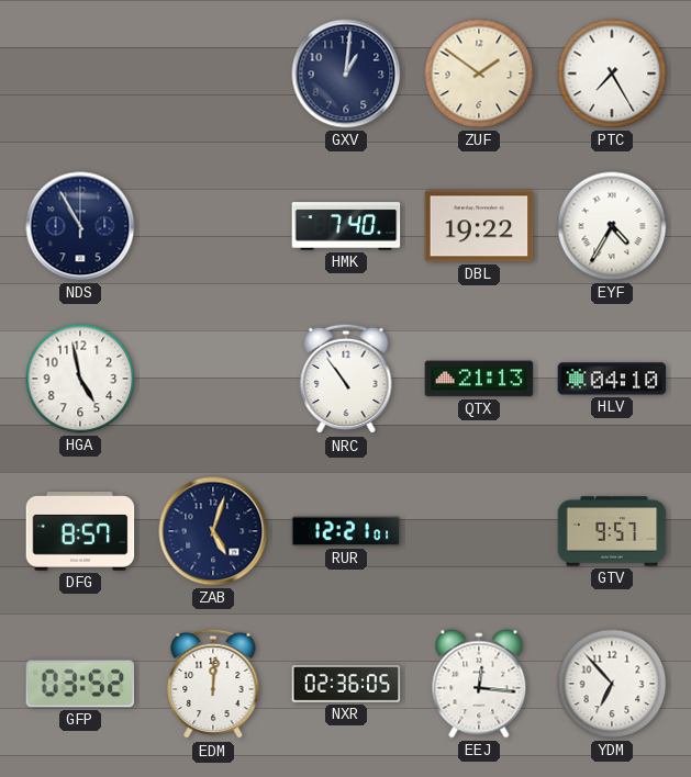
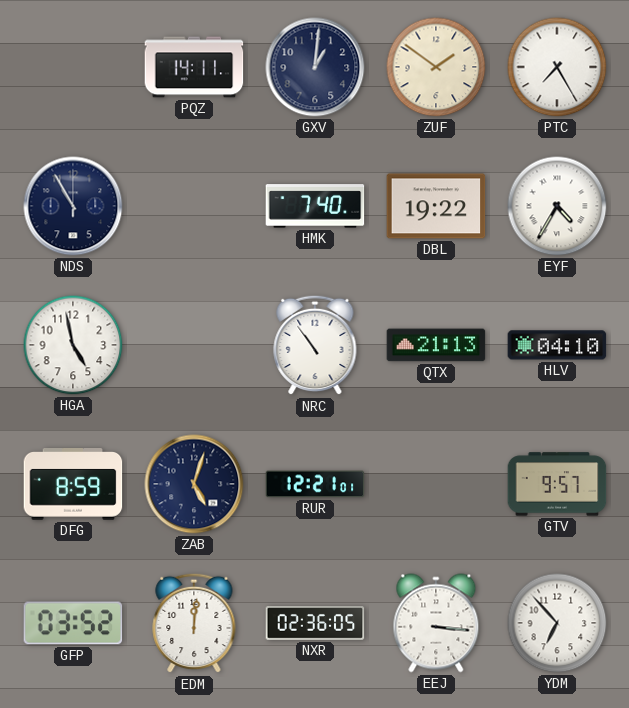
PQZ: none -> 14:11
DFG: 8:57 -> 8:59
EEJ: 12:16 -> 3:16
